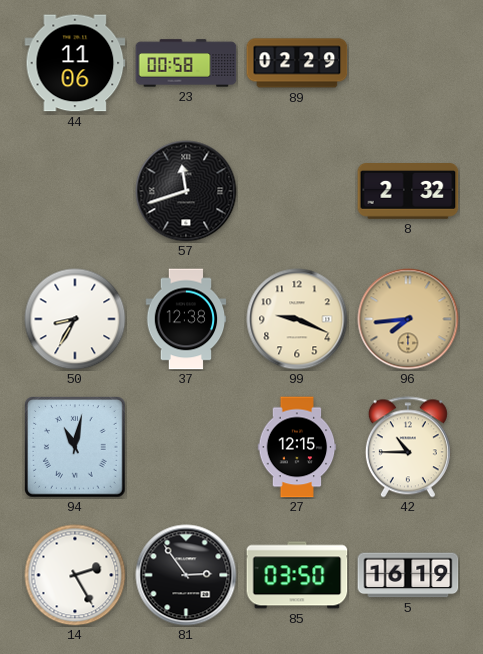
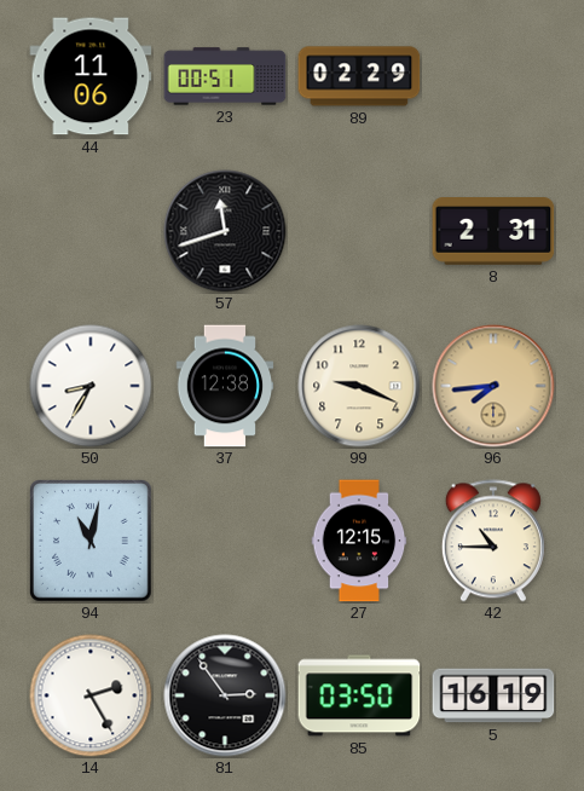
23: 00:58 -> 00:51
8: 2:32 -> 2:31
